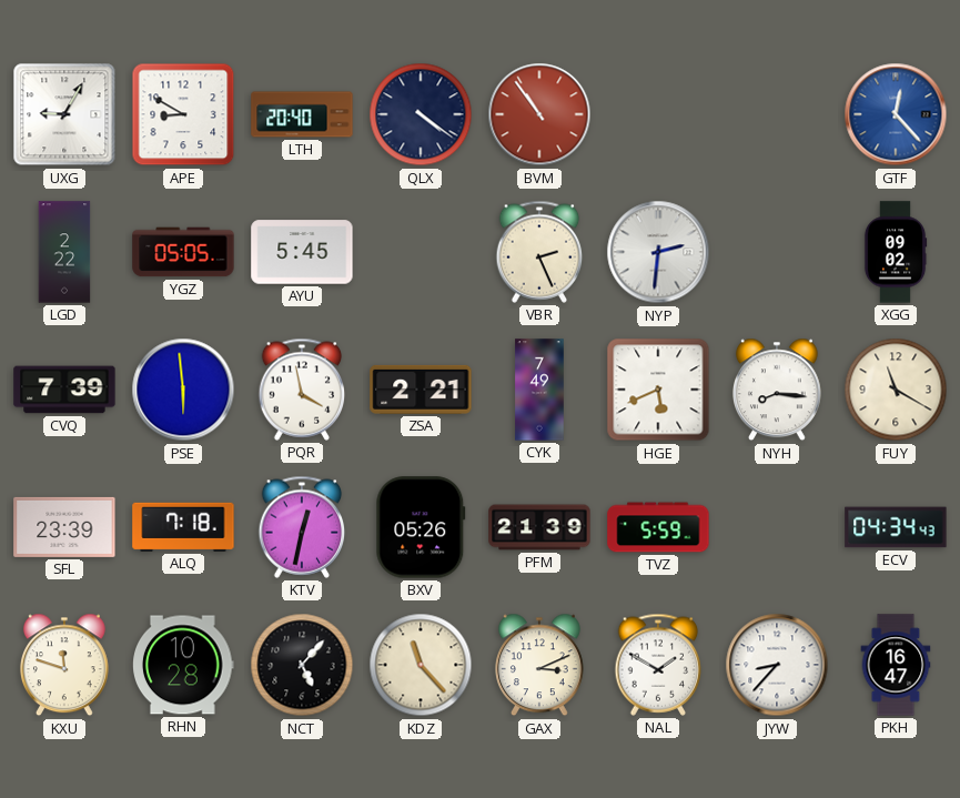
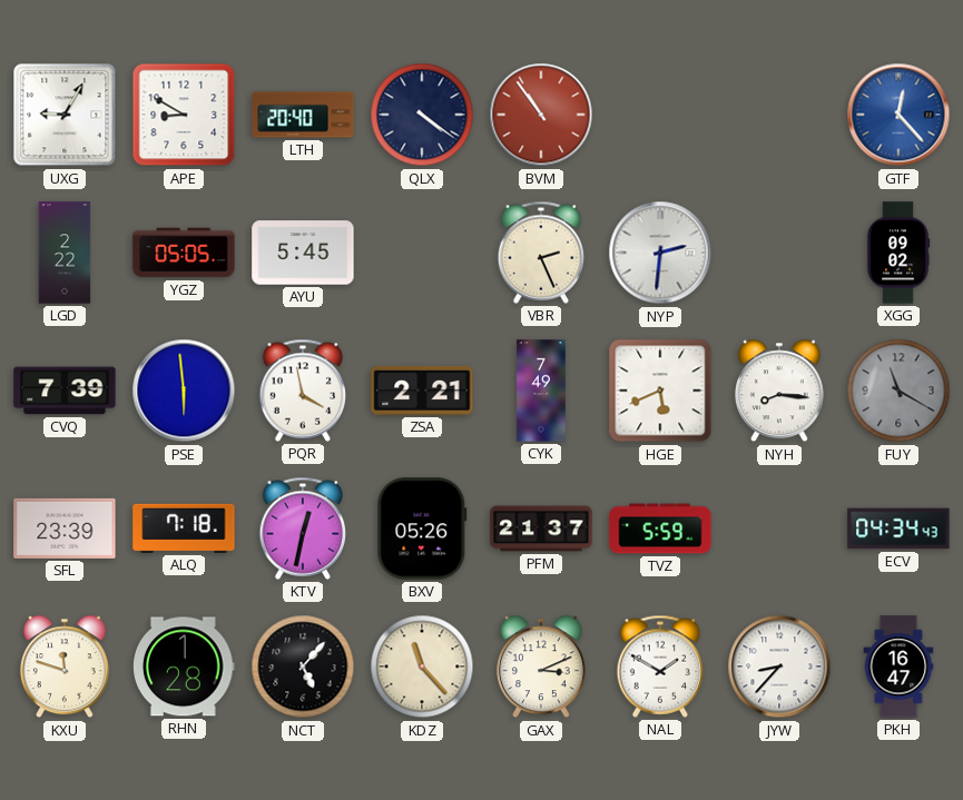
FUY dial: cream -> grey
PFM: 21:39 -> 21:37
RHN: 10:28 -> 1:28
